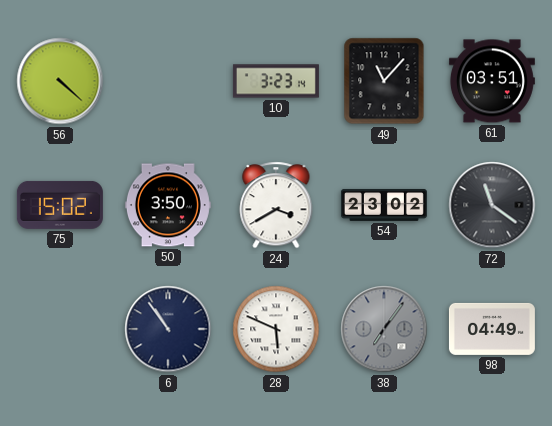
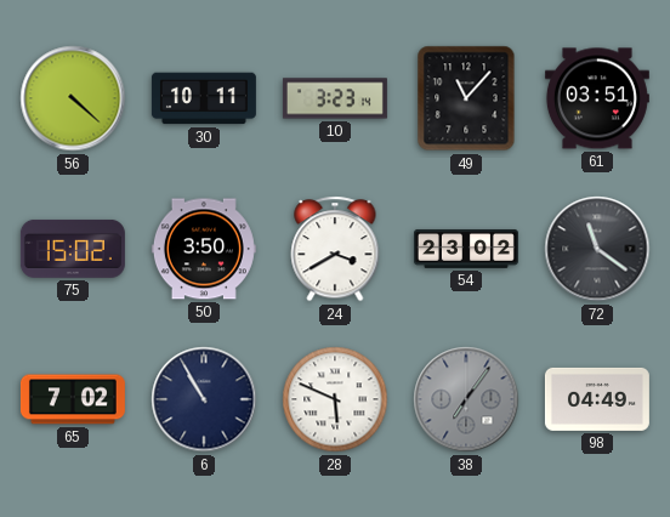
30: none -> 10:11
65: none -> 7:02
6: 10:54 -> 10:55
